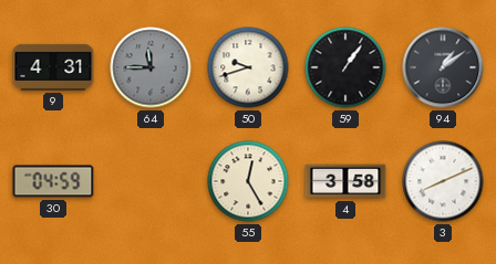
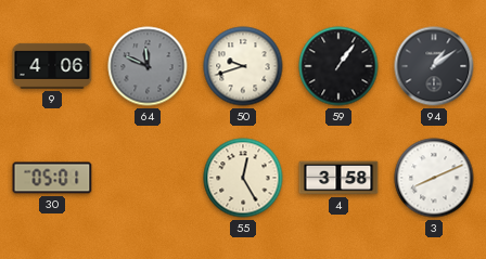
9: 4:31 -> 4:06
64: 11:45 -> 11:49
30: 04:59 -> 05:01
